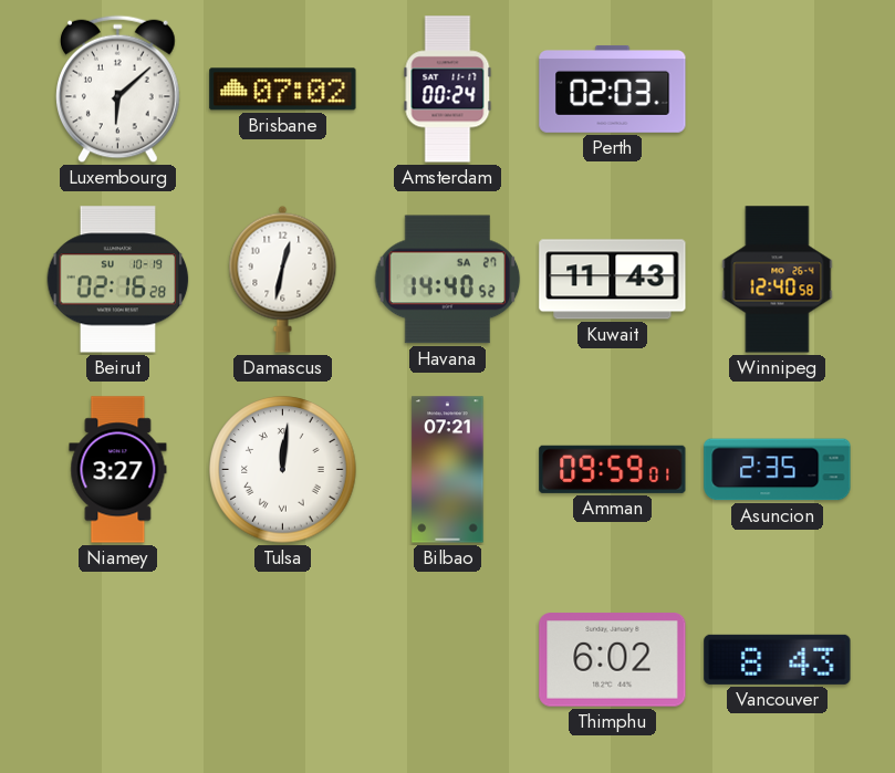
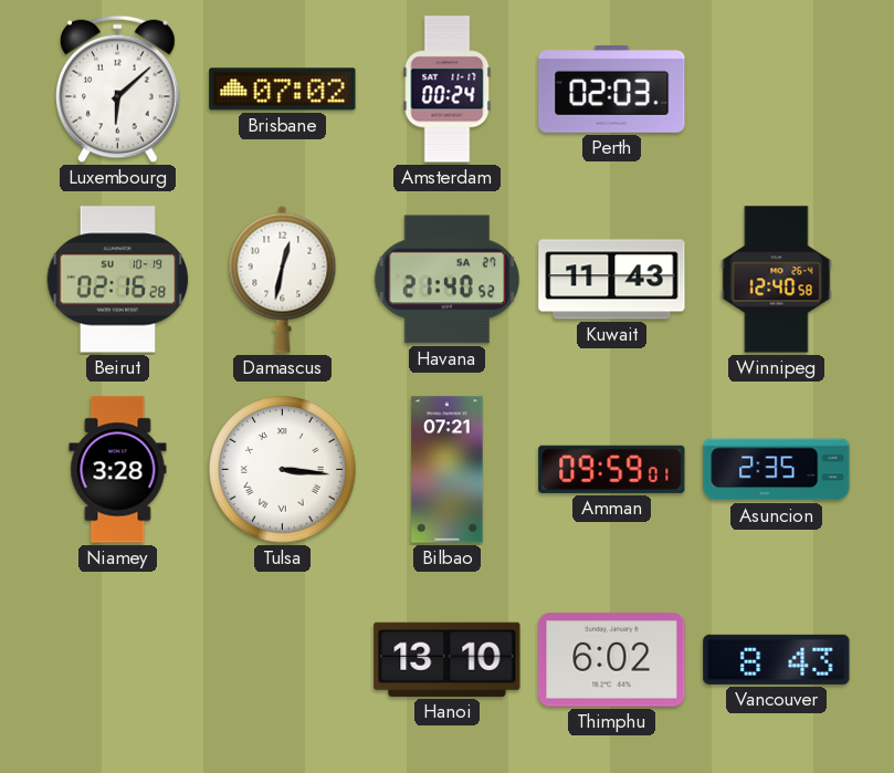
Havana: 14:40 -> 21:40
Niamey: 3:27 -> 3:28
Tulsa: 12:01 -> 3:16
Hanoi: none -> 13:10
